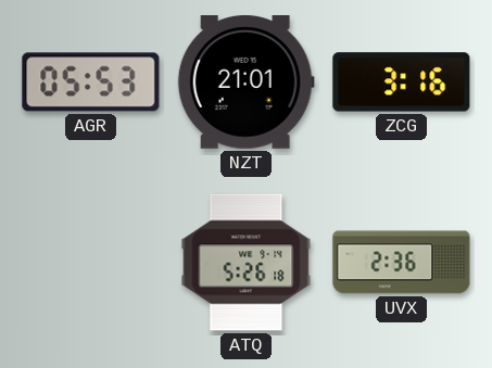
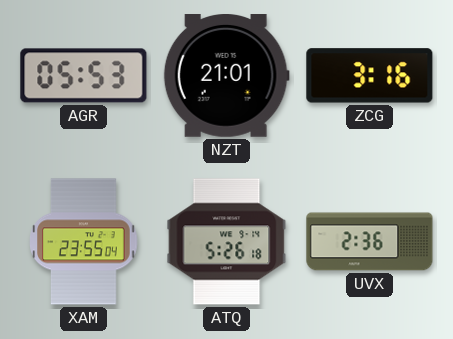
XAM: none -> 23:55
